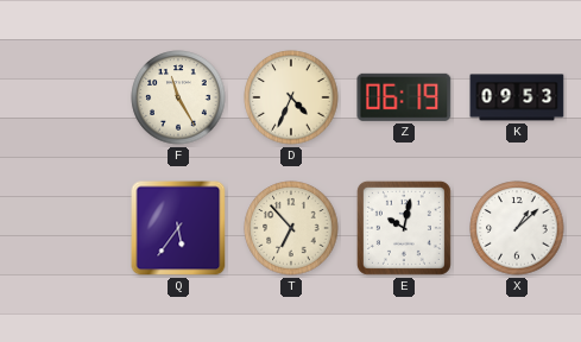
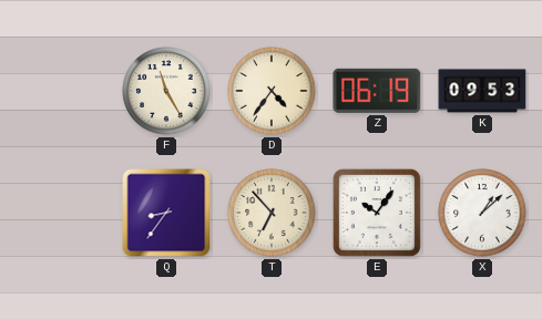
D: 4:34 -> 4:36
Q: 5:36 -> 8:36
E: 10:02 -> 10:06
